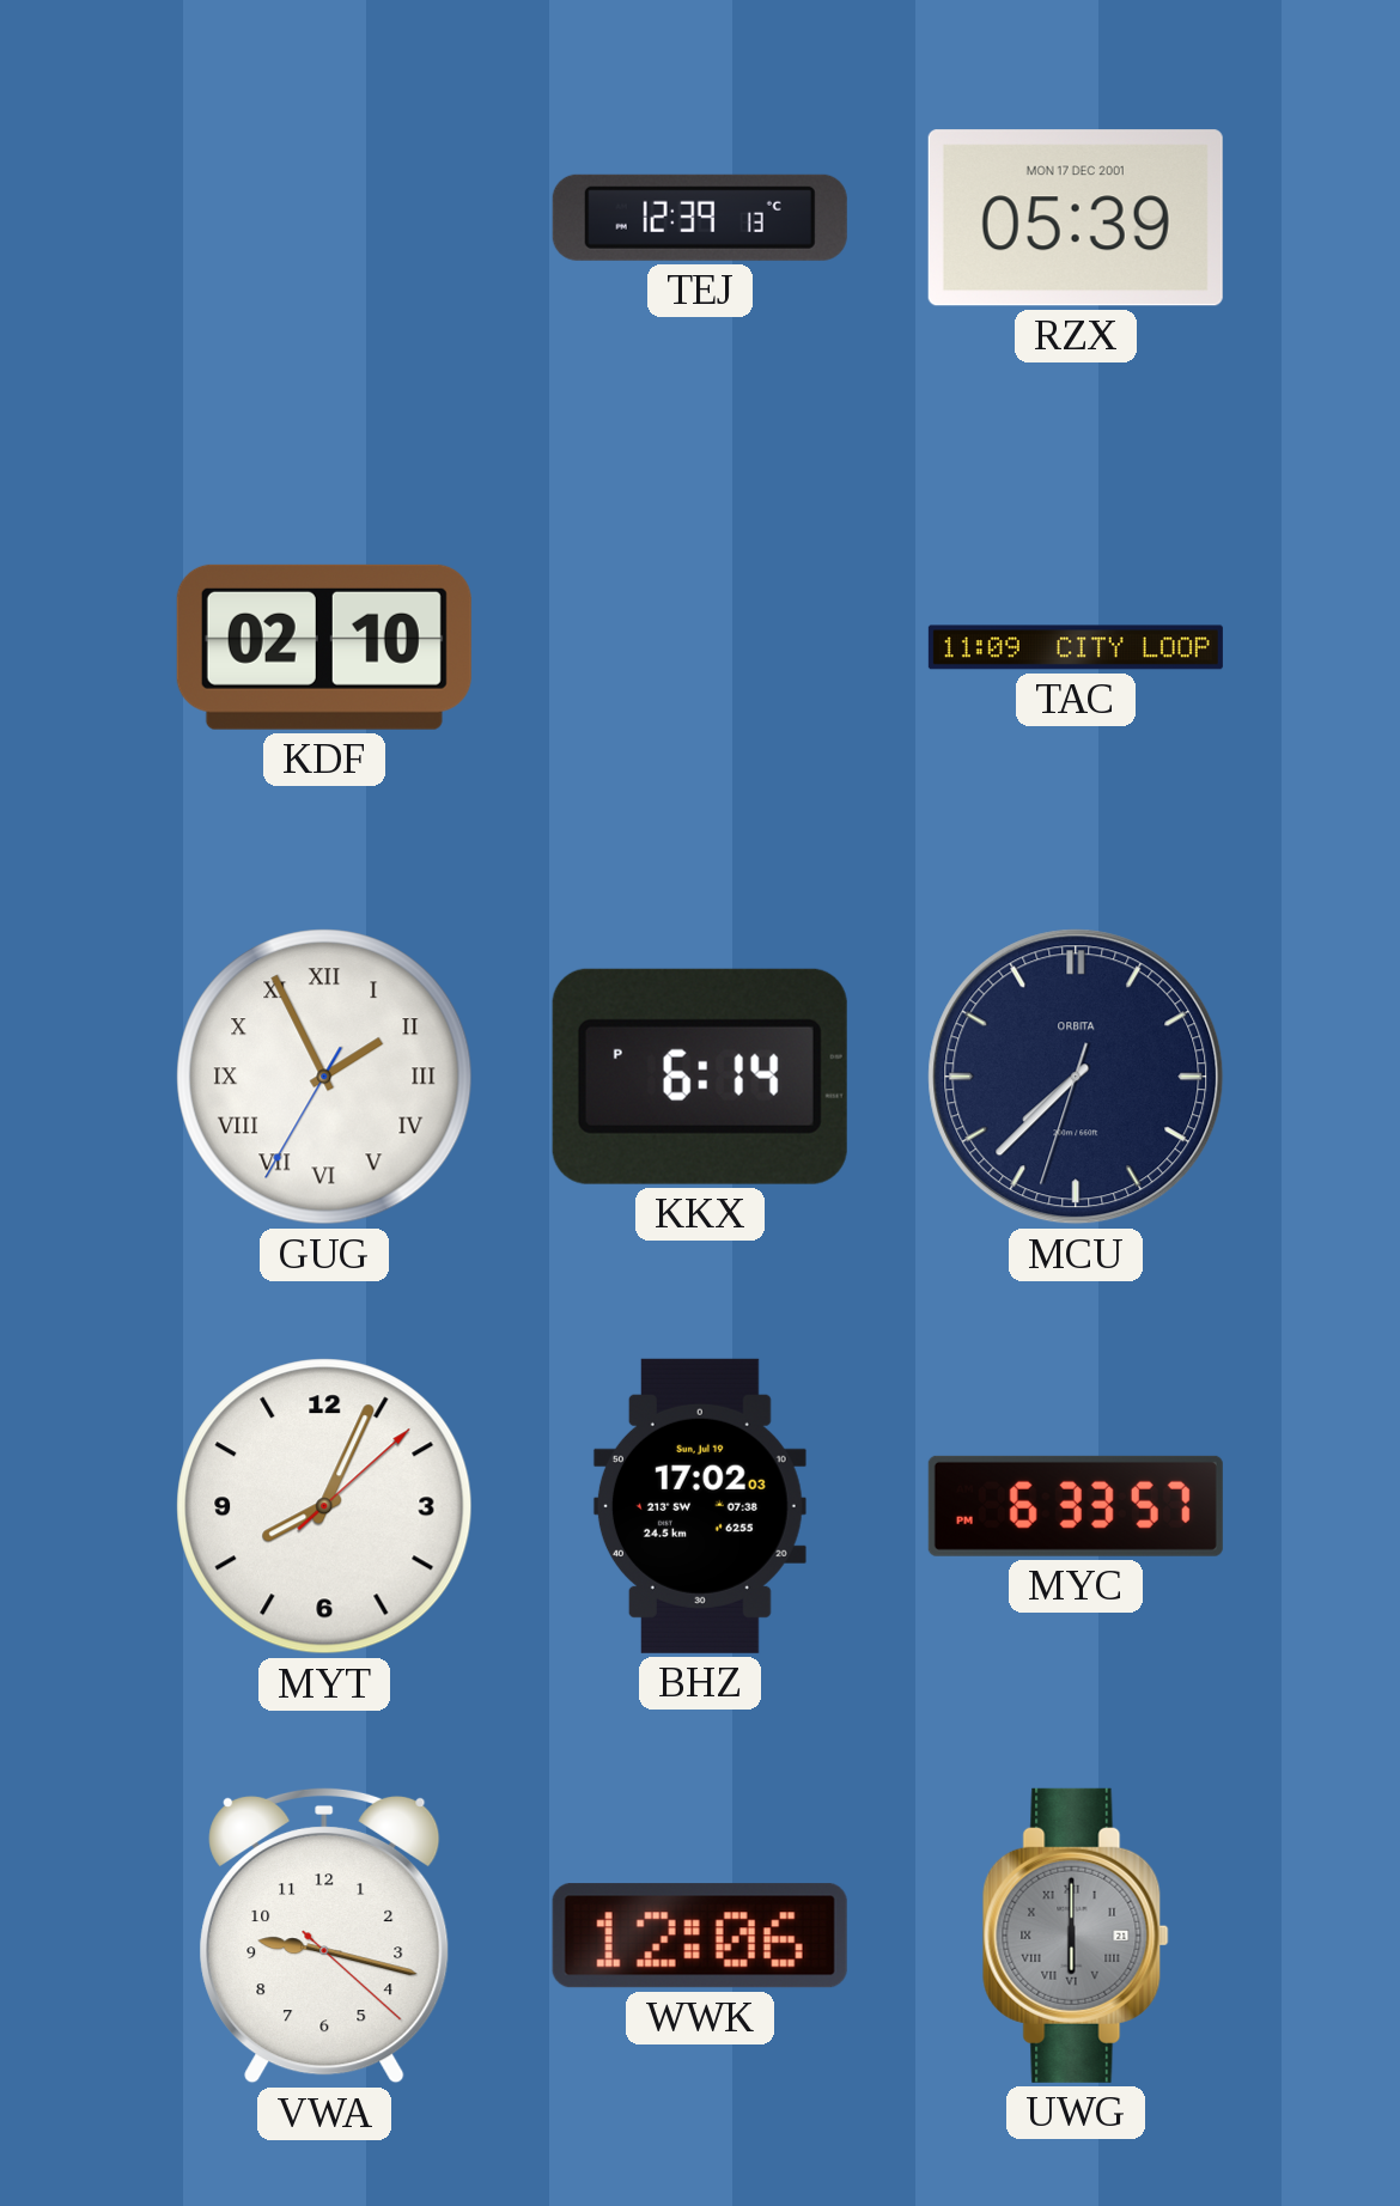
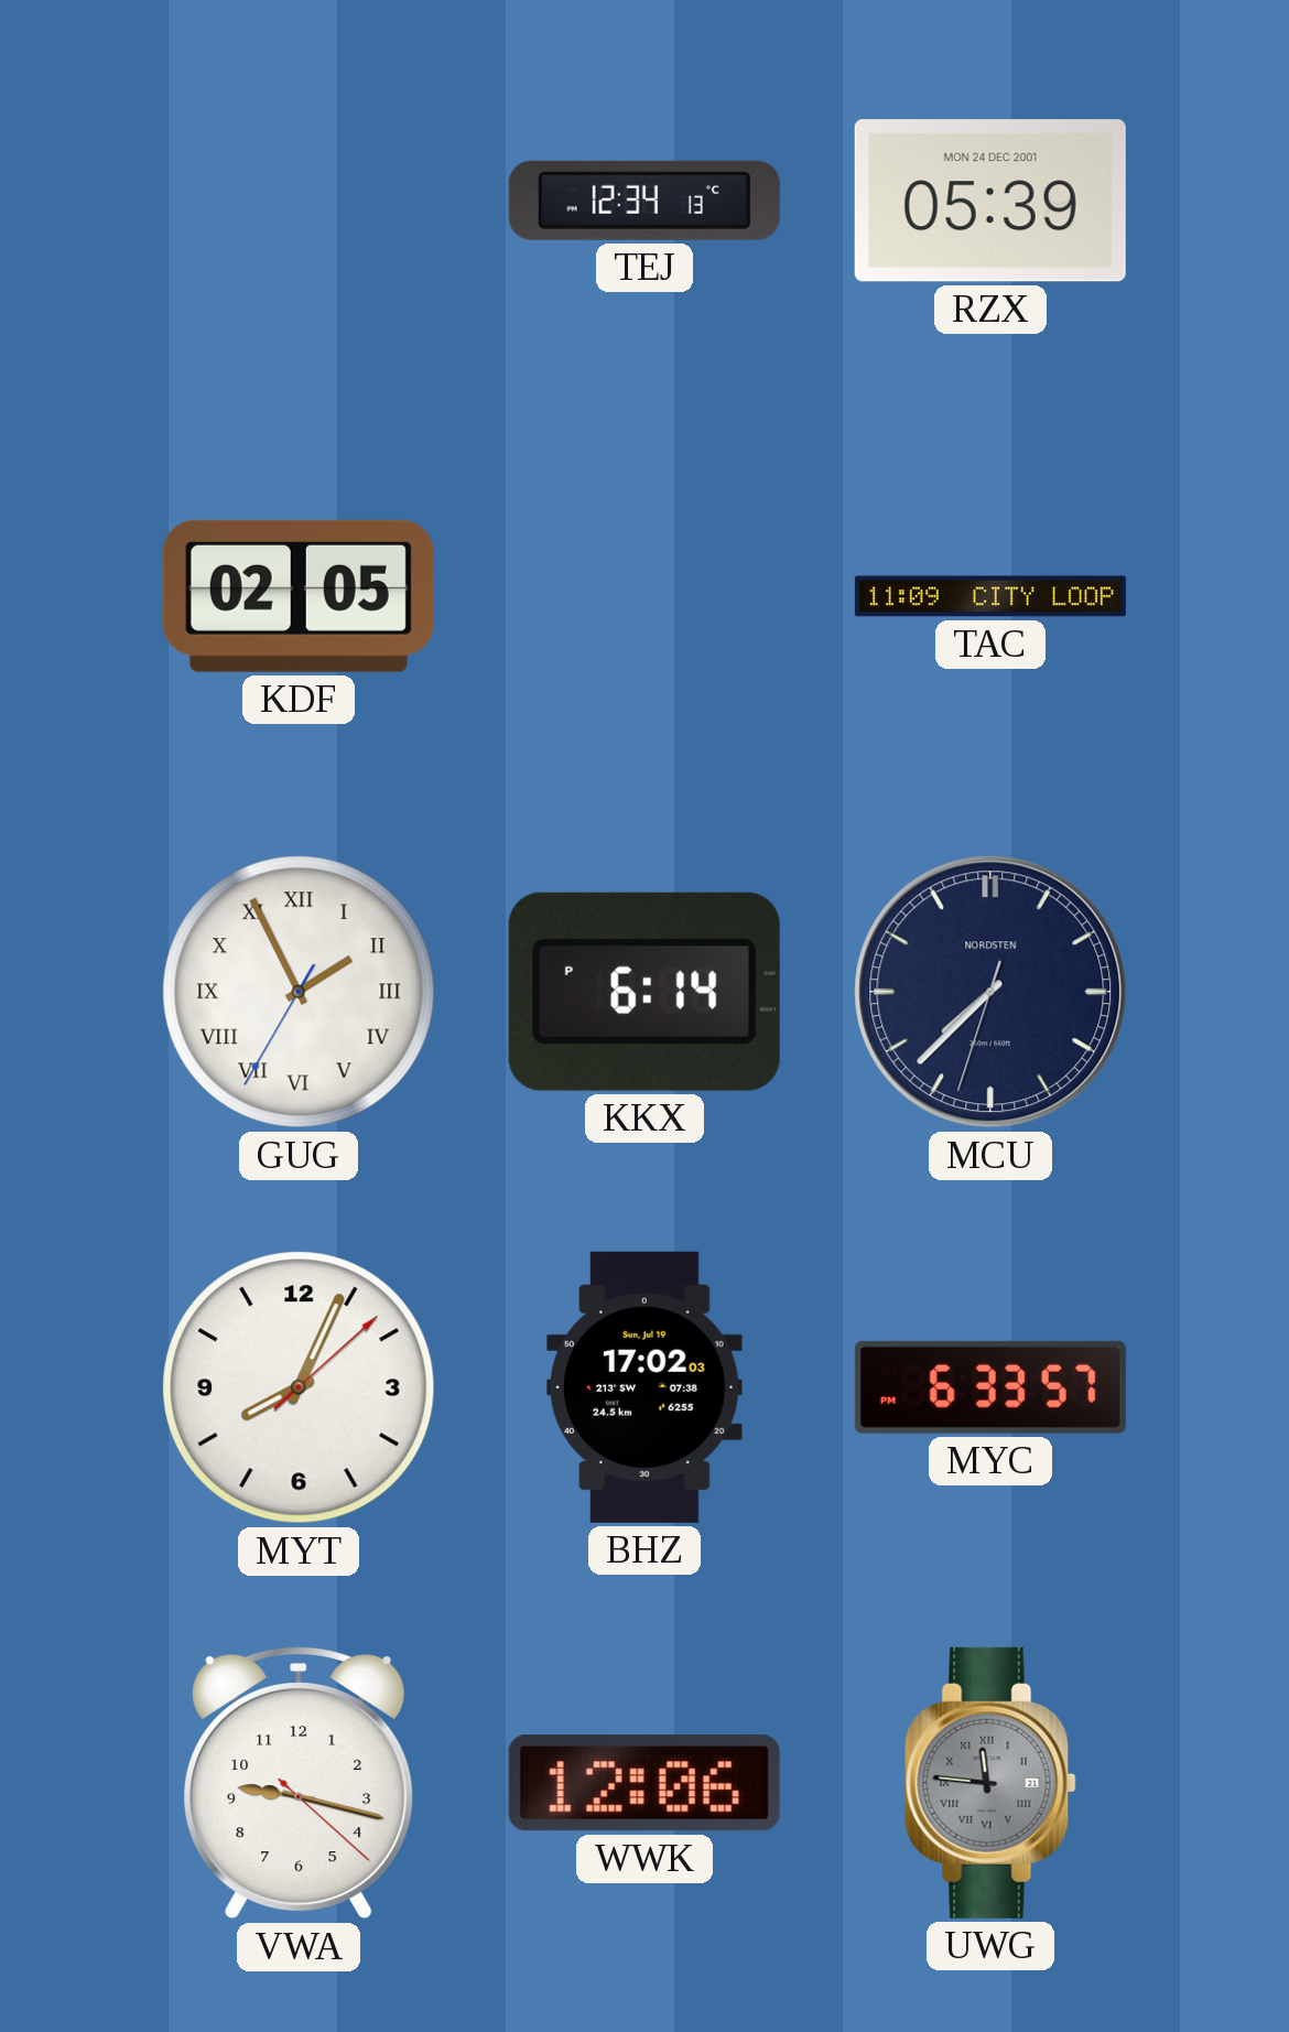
TEJ: 12:39 -> 12:34
RZX date: MON 17 DEC 2001 -> MON 24 DEC 2001
KDF: 02:10 -> 02:05
MCU brand: ORBITA -> NORDSTEN
UWG: 6:00 -> 11:46
